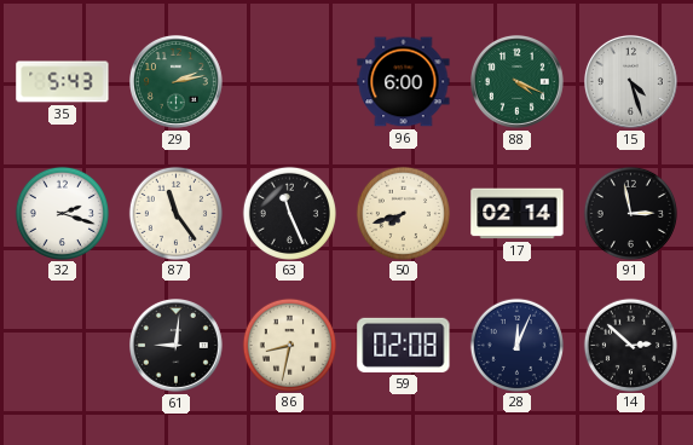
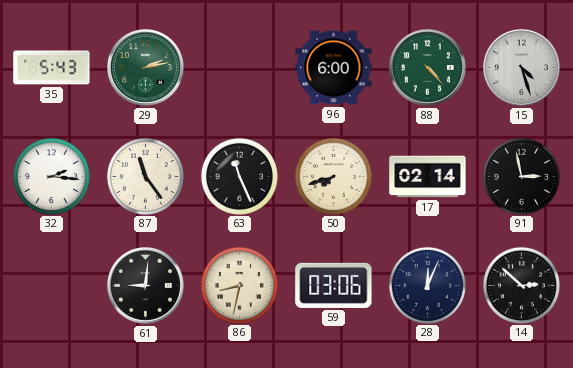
88: 4:19 -> 4:23
32: 2:18 -> 2:16
59: 02:08 -> 03:06
